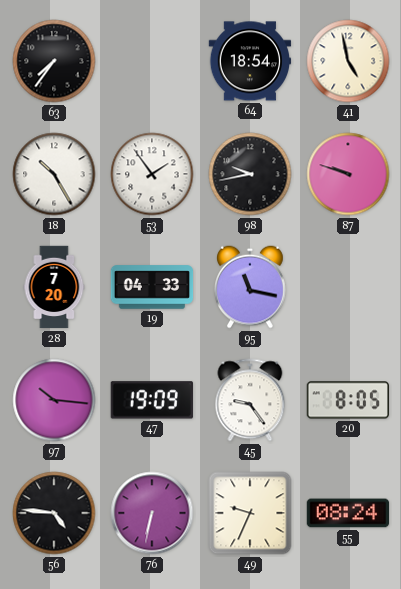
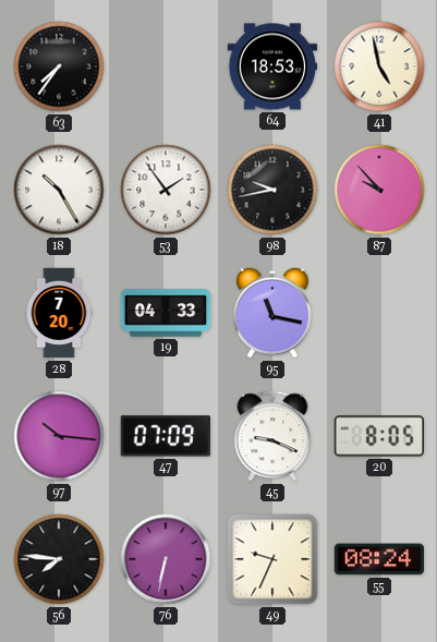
64: 18:54 -> 18:53
87: 9:48 -> 9:53
47: 19:09 -> 07:09
45: 9:24 -> 9:19
56: 4:46 -> 7:46
